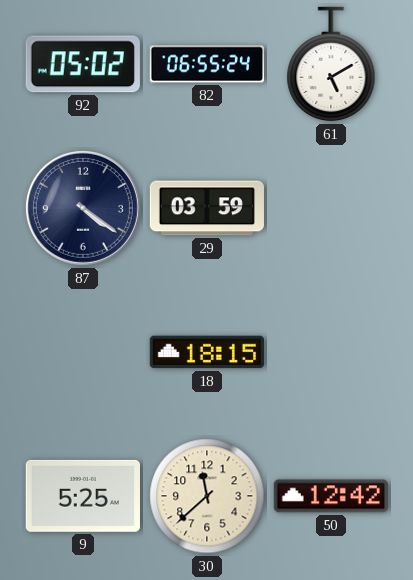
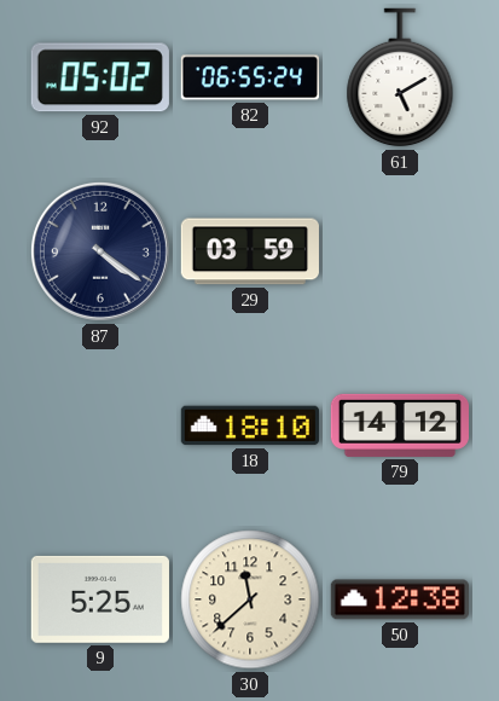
18: 18:15 -> 18:10
79: none -> 14:12
50: 12:42 -> 12:38
